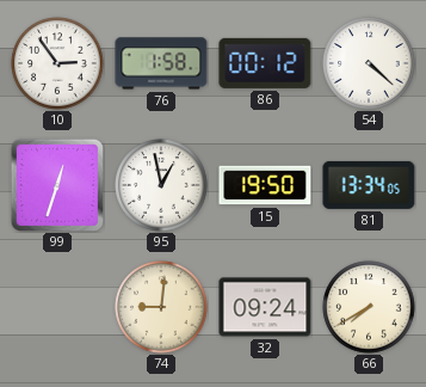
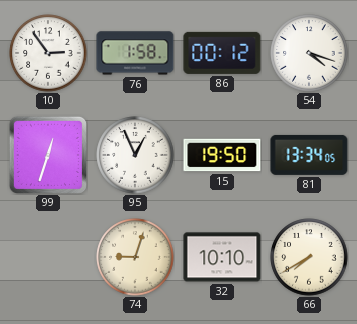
54: 4:22 -> 4:18
95: 12:58 -> 12:56
74: 9:01 -> 9:03
32: 09:24 -> 10:10
